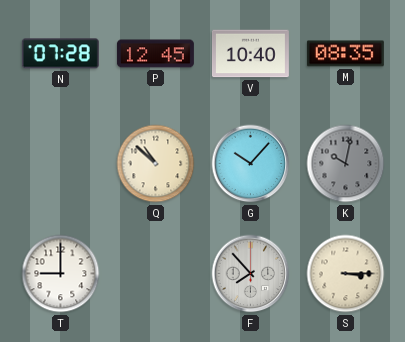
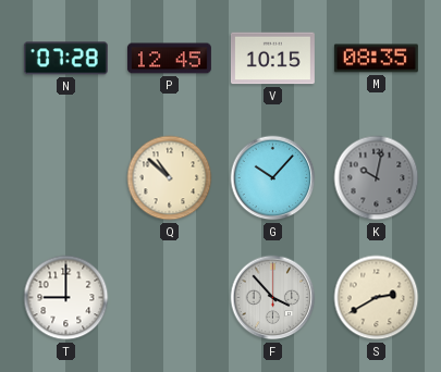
V: 10:40 -> 10:15
F: 7:53 -> 3:53
S: 3:15 -> 2:40
